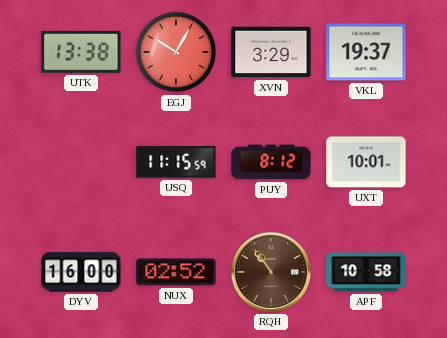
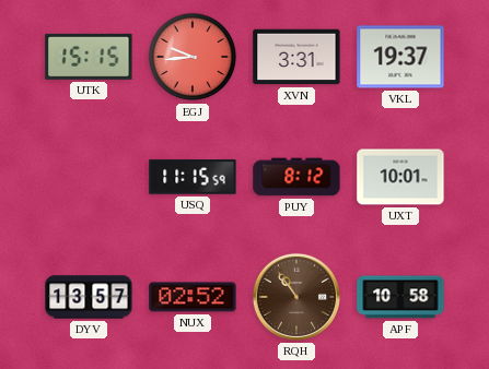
UTK: 13:38 -> 15:15
EGJ: 10:05 -> 9:44
XVN: 3:29 -> 3:31
DYV: 16:00 -> 13:57
